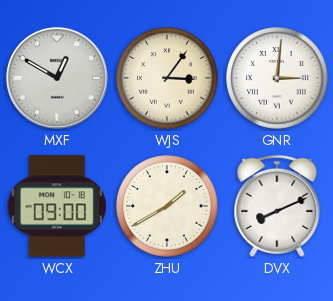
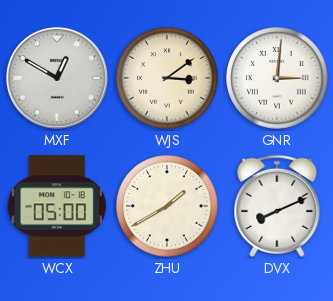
WJS: 3:06 -> 3:09
WCX: 09:00 -> 05:00
